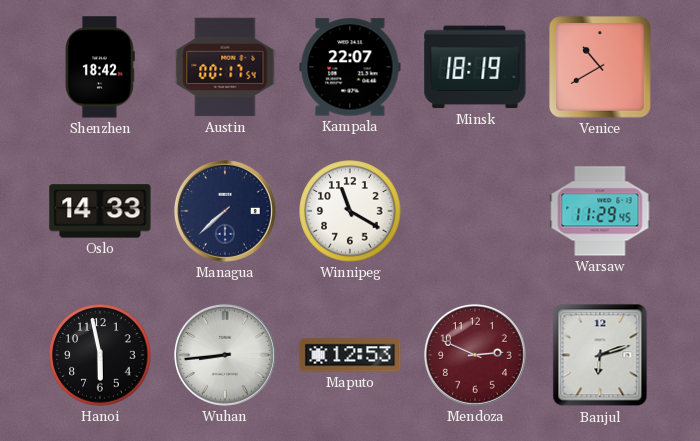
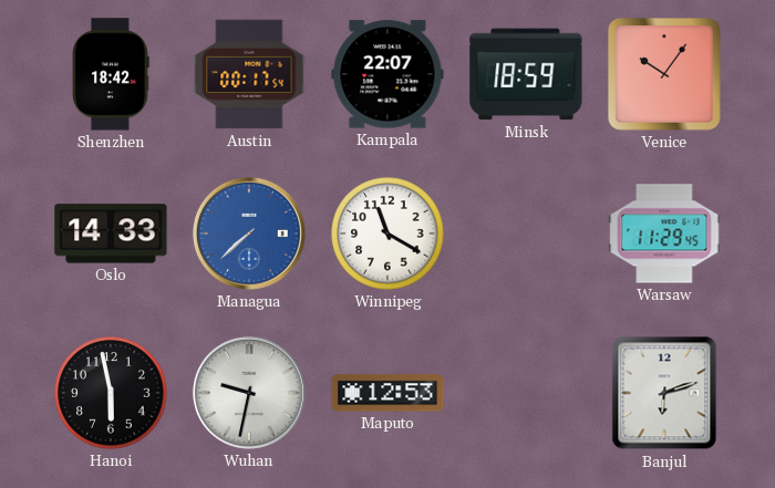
Minsk: 18:19 -> 18:59
Venice: 10:40 -> 10:06
Managua dial: navy -> blue
Wuhan: 8:44 -> 9:32
Mendoza: 2:49 -> none
